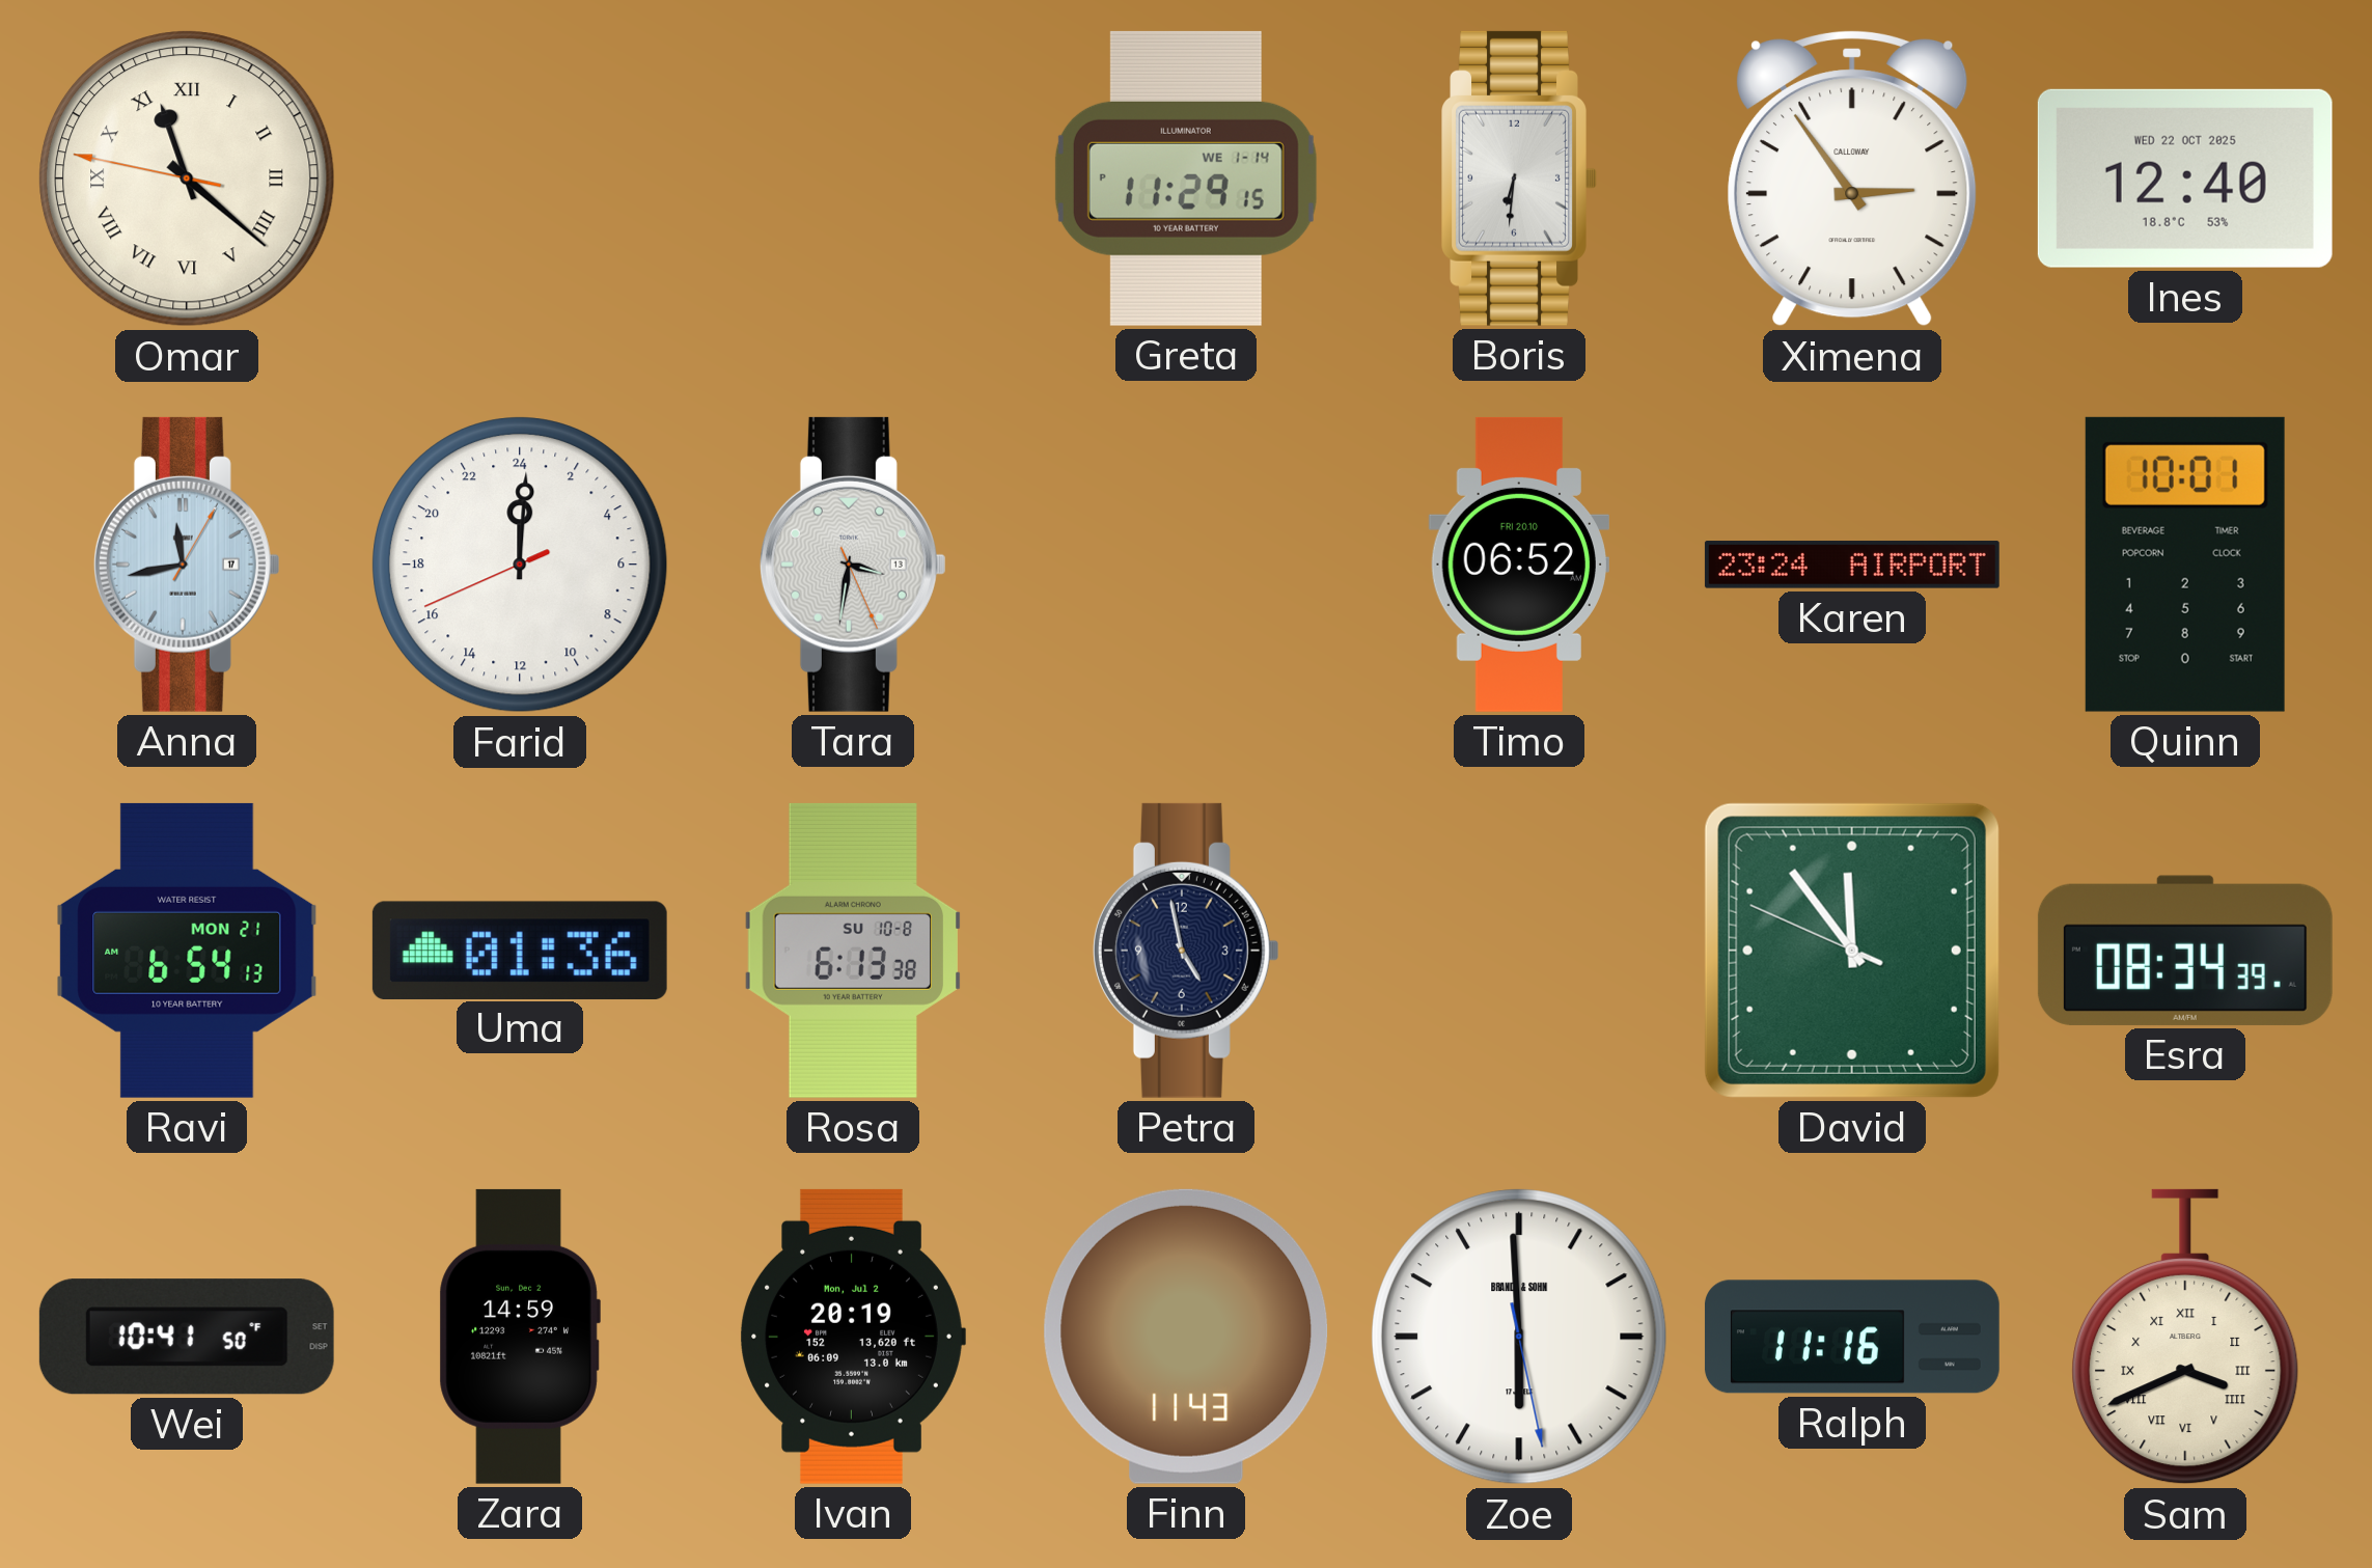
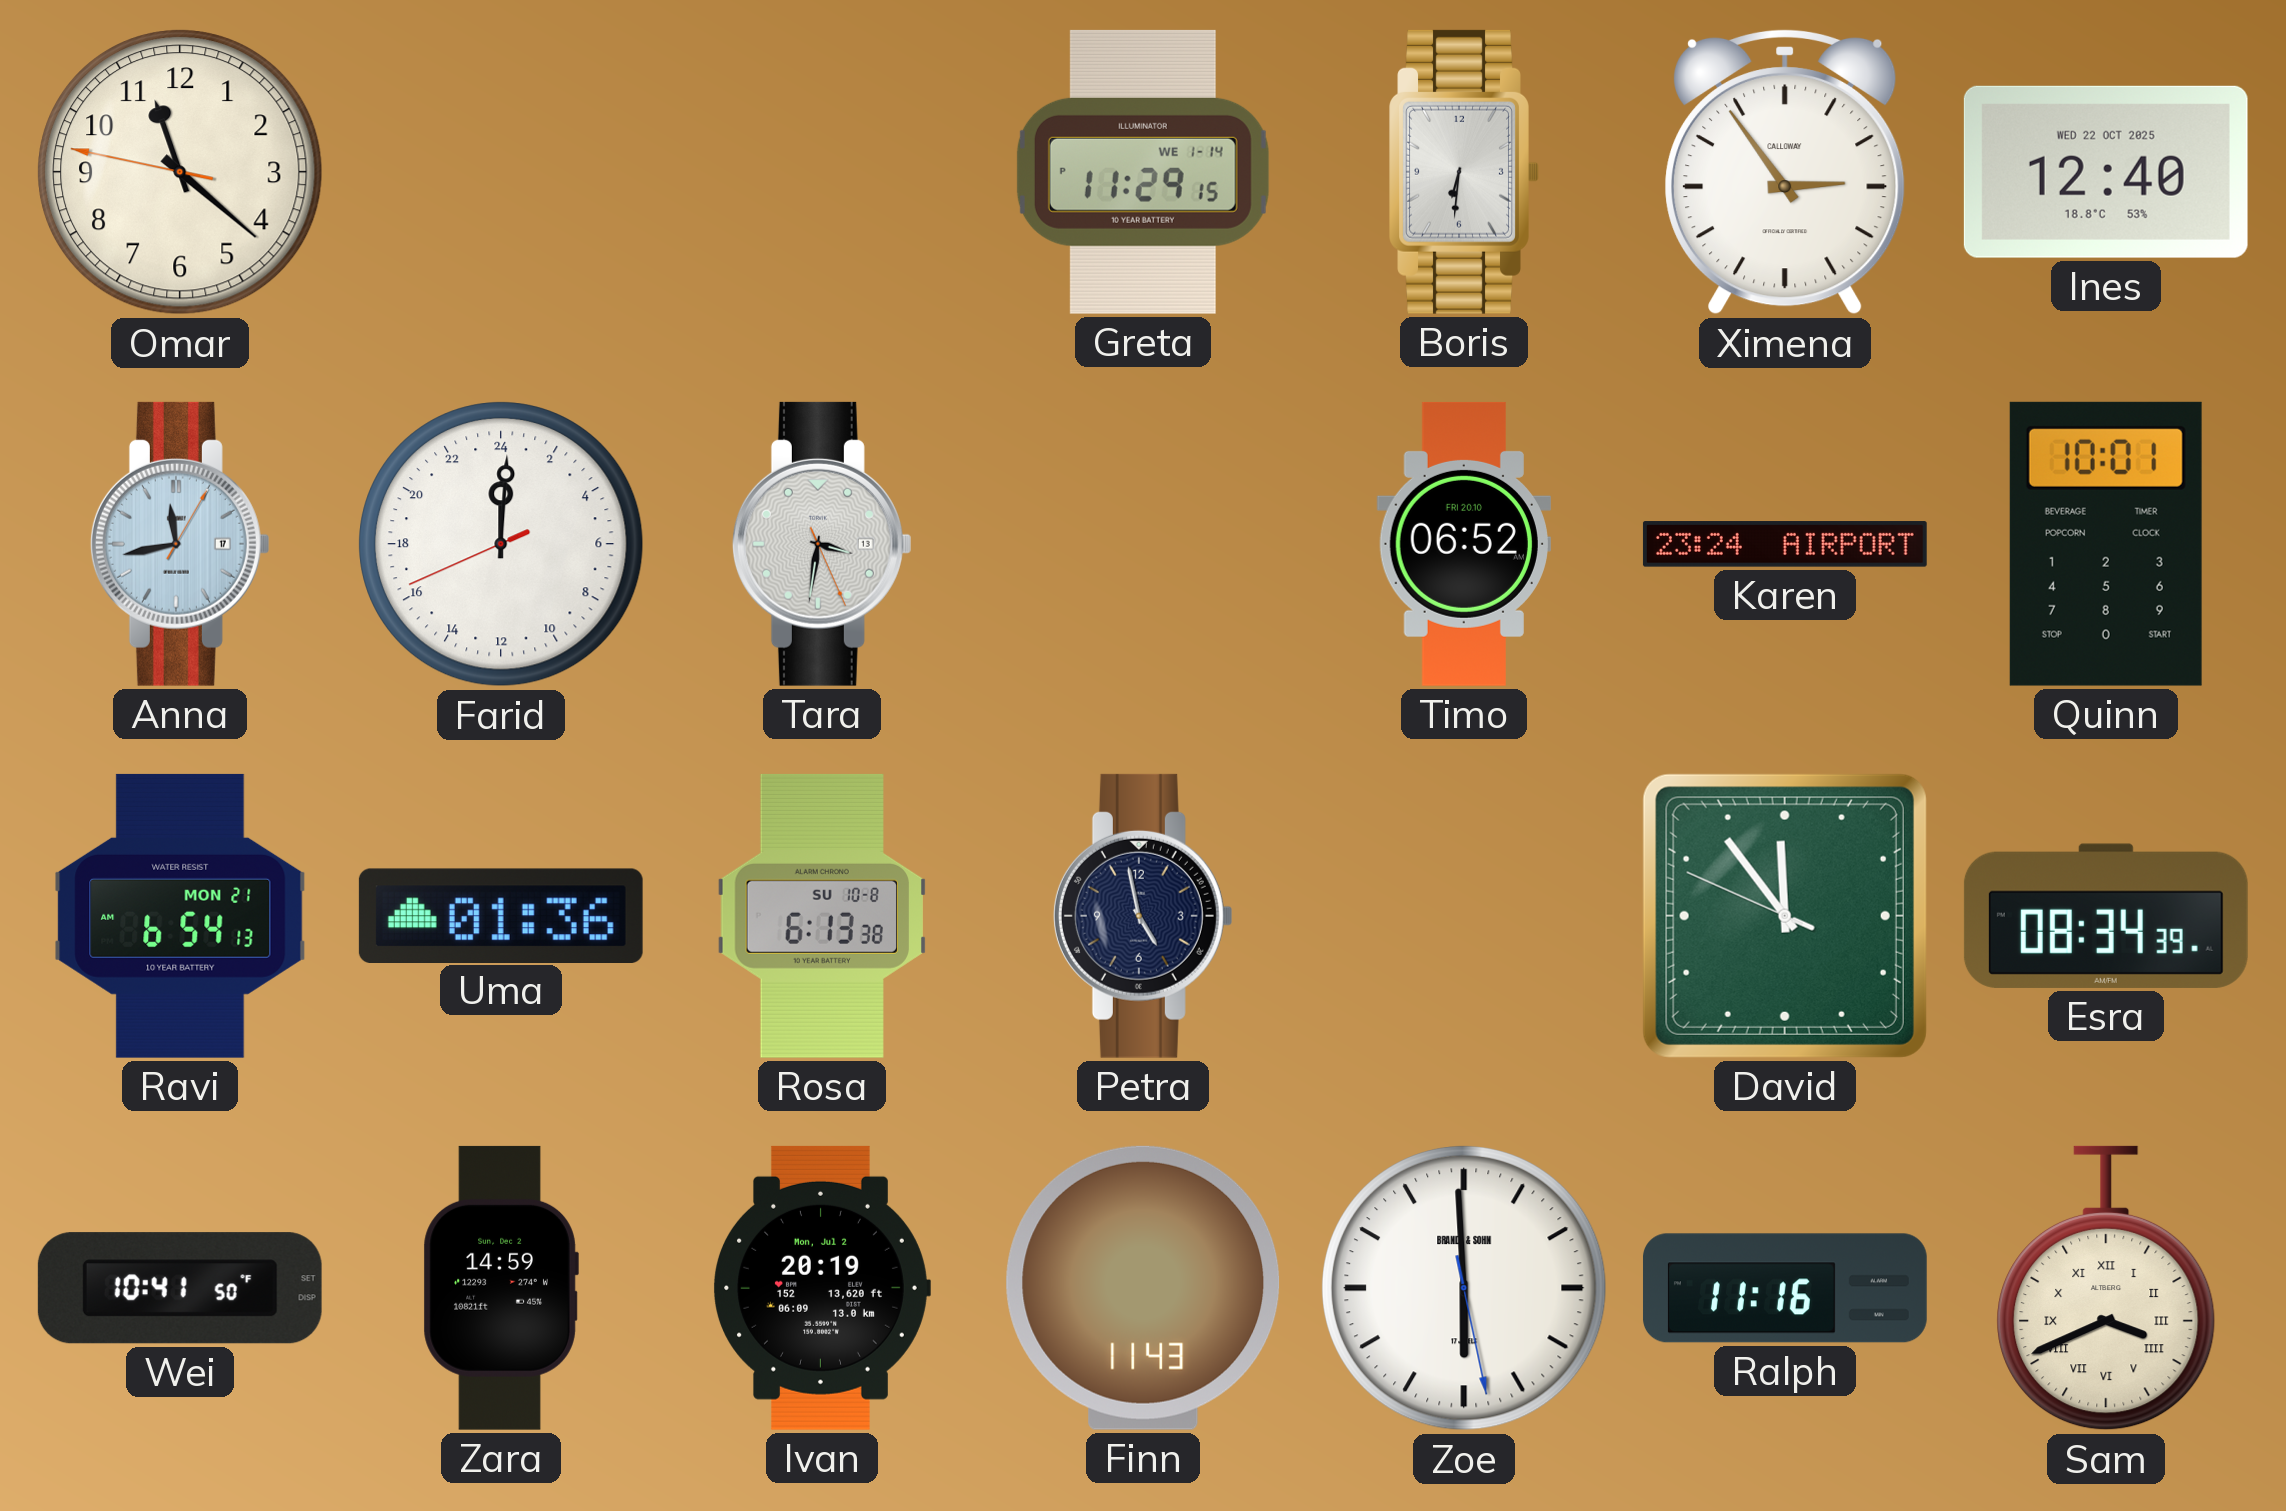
Omar numerals: Roman -> Arabic
